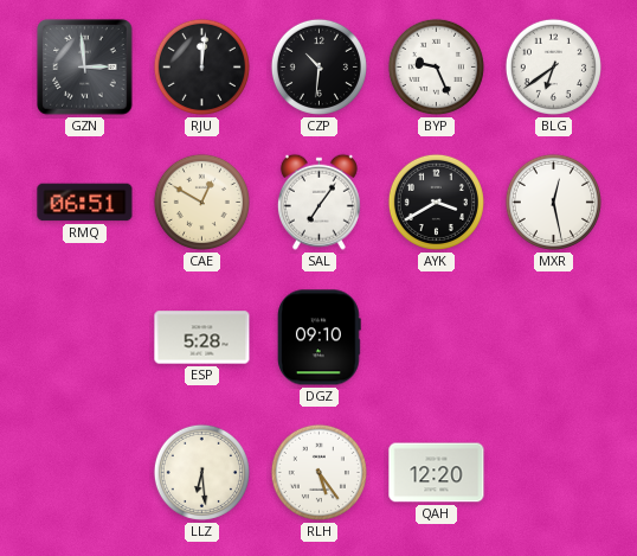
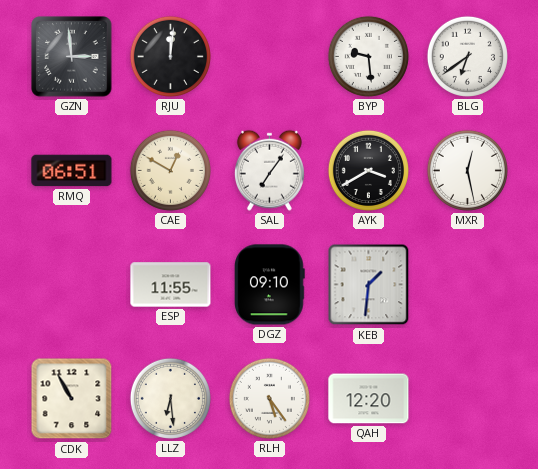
CZP: 10:31 -> none
BYP: 9:26 -> 9:29
ESP: 5:28 -> 11:55
KEB: none -> 1:31
CDK: none -> 10:55
